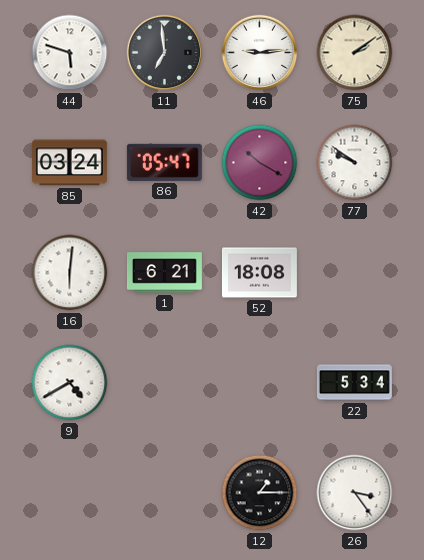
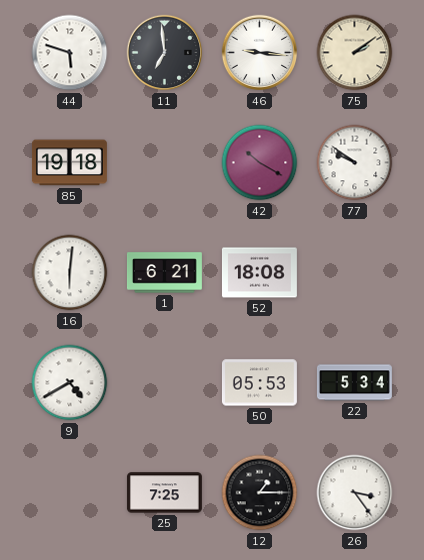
46: 9:14 -> 9:16
85: 03:24 -> 19:18
86: 05:47 -> none
50: none -> 05:53
25: none -> 7:25
